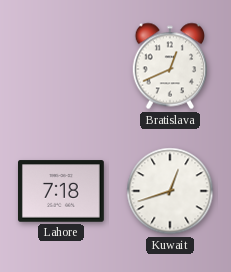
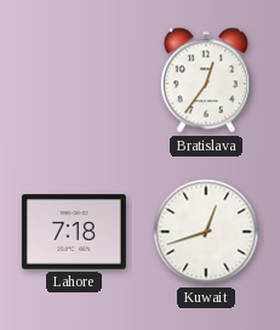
Bratislava: 12:41 -> 12:36
